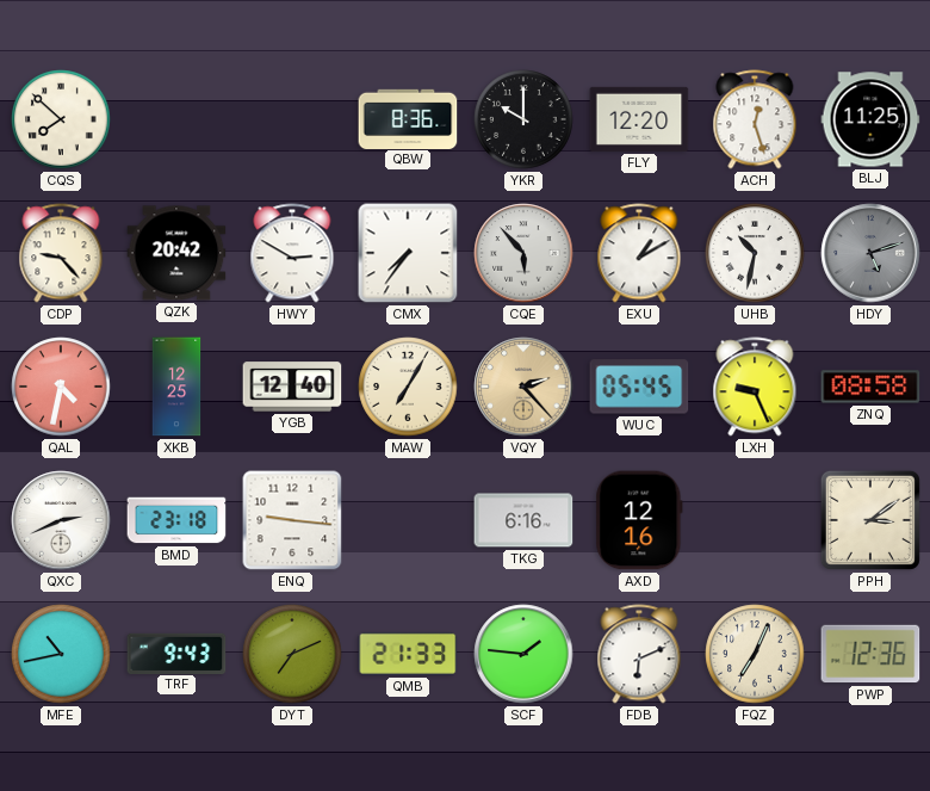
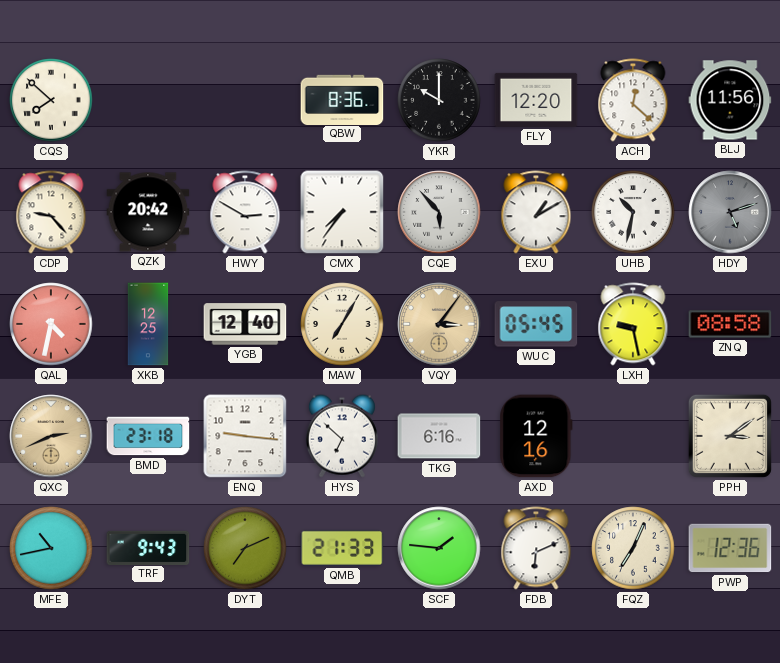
ACH: 12:27 -> 12:22
BLJ: 11:25 -> 11:56
VQY: 2:23 -> 3:06
LXH: 9:26 -> 9:28
QXC dial: white -> champagne
HYS: none -> 6:52
